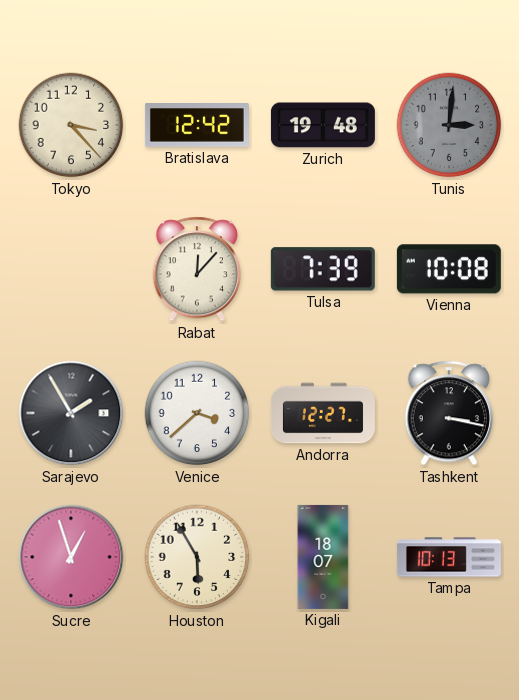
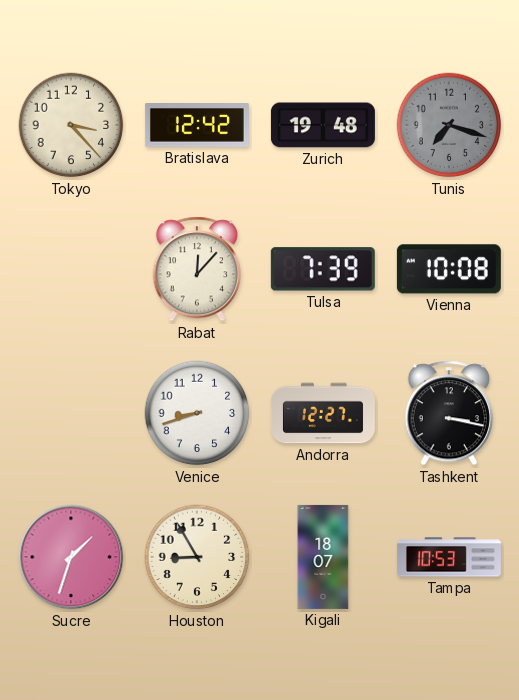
Tunis: 3:01 -> 7:18
Sarajevo: 1:55 -> none
Venice: 3:38 -> 8:42
Sucre: 12:57 -> 1:33
Houston: 5:55 -> 8:55
Tampa: 10:13 -> 10:53
